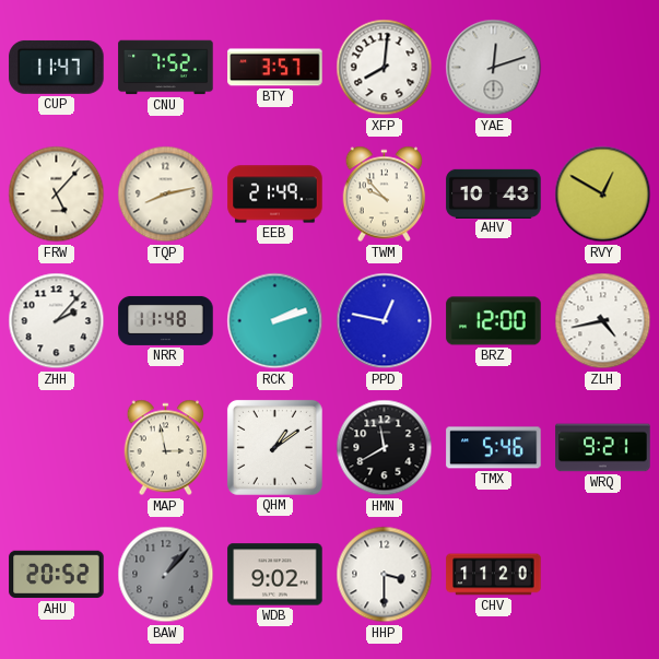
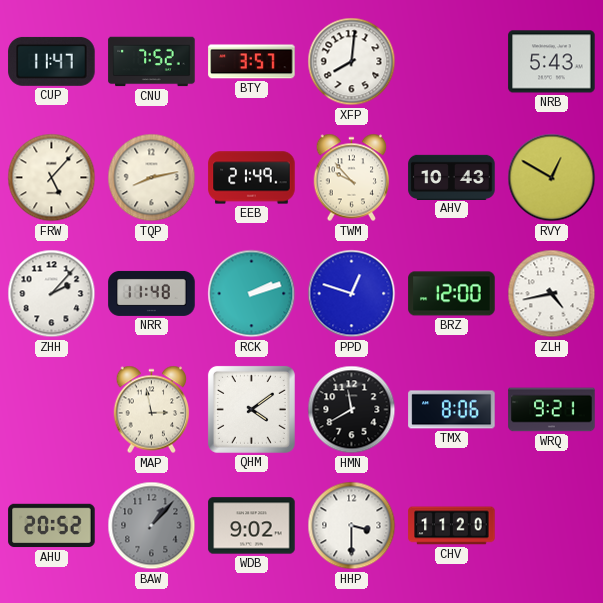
YAE: 12:12 -> none
NRB: none -> 5:43
PPD: 12:47 -> 12:48
QHM: 1:09 -> 4:09
TMX: 5:46 -> 8:06
